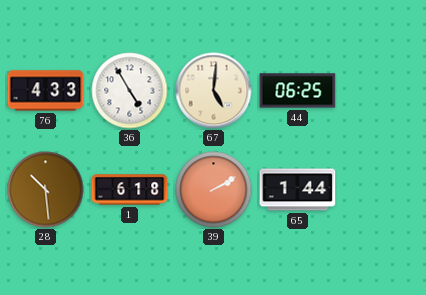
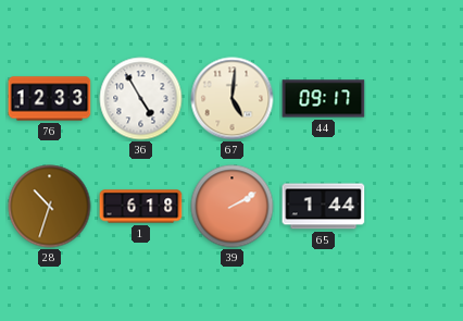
76: 4:33 -> 12:33
44: 06:25 -> 09:17
28: 10:29 -> 10:33
